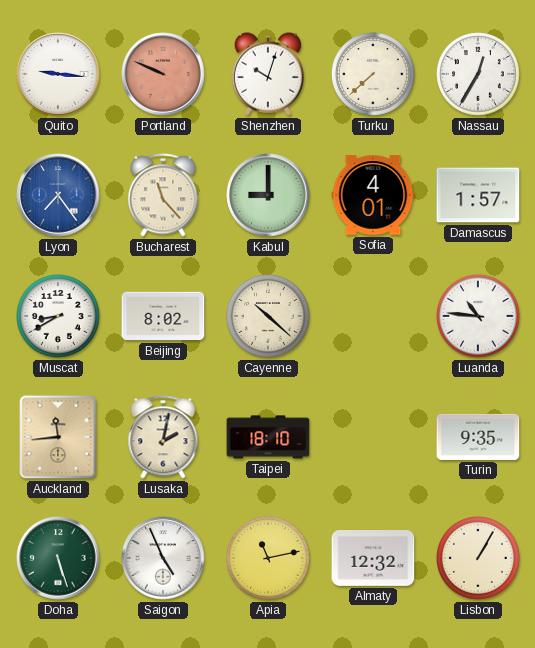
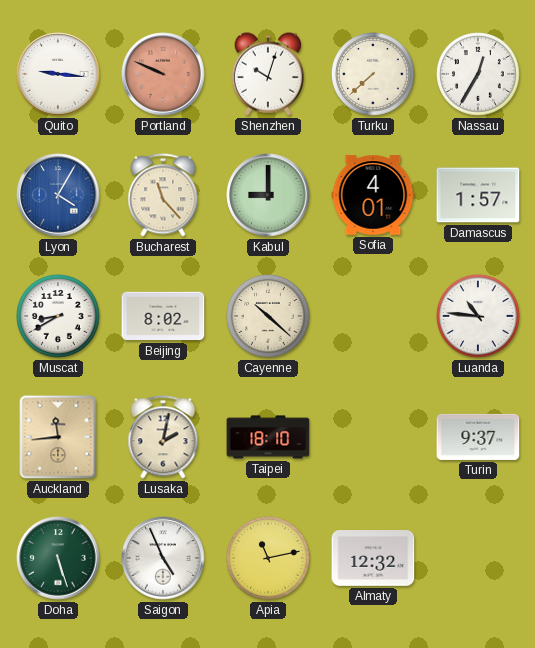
Lyon: 7:24 -> 4:05
Turin: 9:35 -> 9:37
Lisbon: 1:05 -> none
